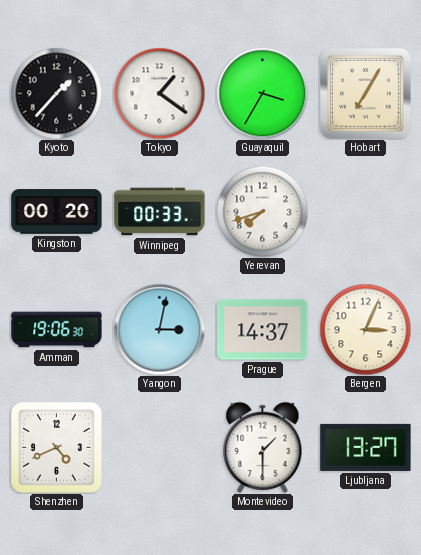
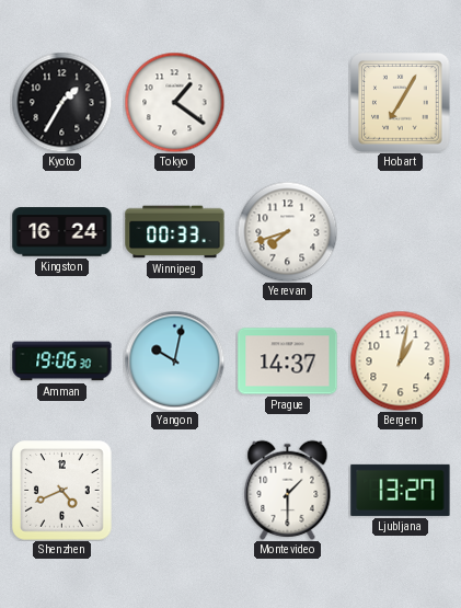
Kyoto: 1:37 -> 1:35
Guayaquil: 3:35 -> none
Kingston: 00:20 -> 16:24
Yangon: 3:02 -> 10:02
Bergen: 3:04 -> 1:02
